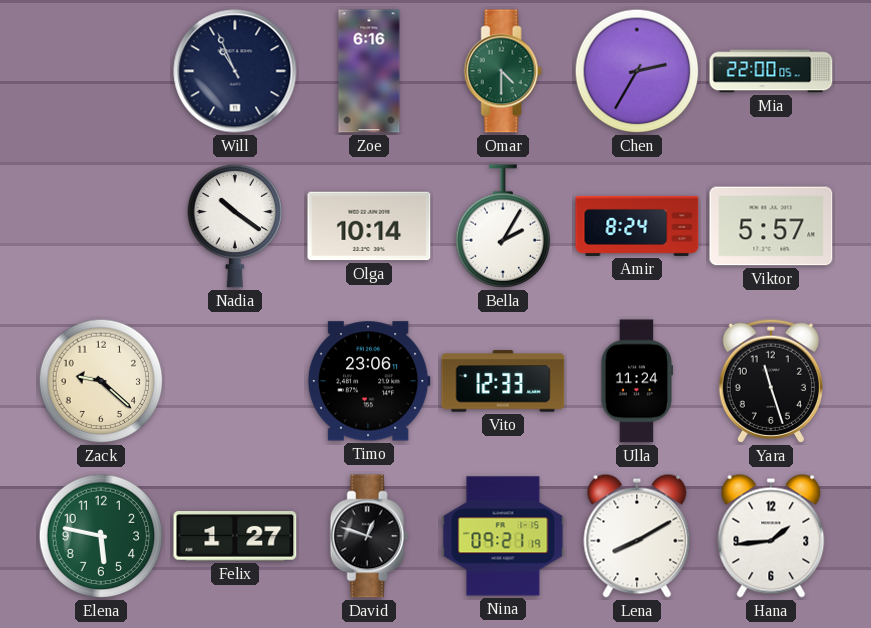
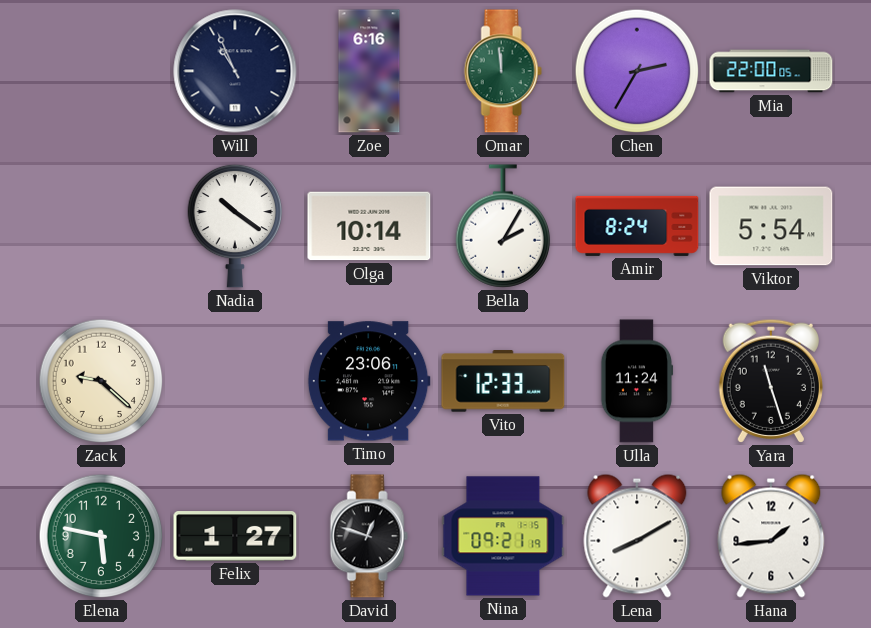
Omar: 4:30 -> 11:59
Viktor: 5:57 -> 5:54
